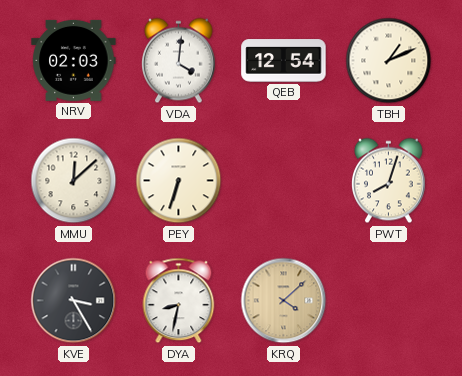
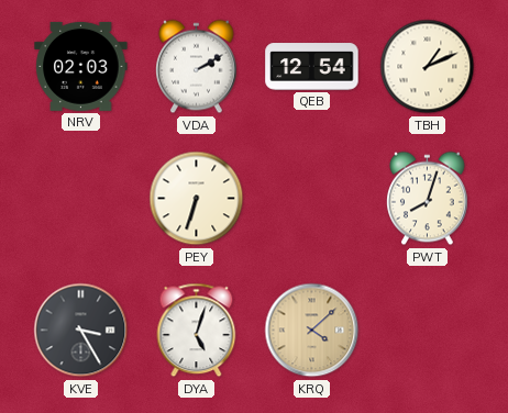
VDA: 4:01 -> 2:10
MMU: 12:08 -> none
DYA: 8:32 -> 5:03
